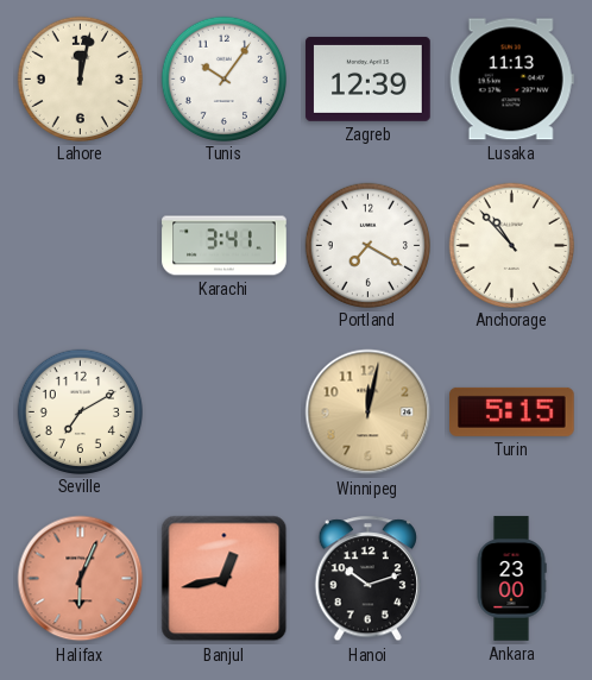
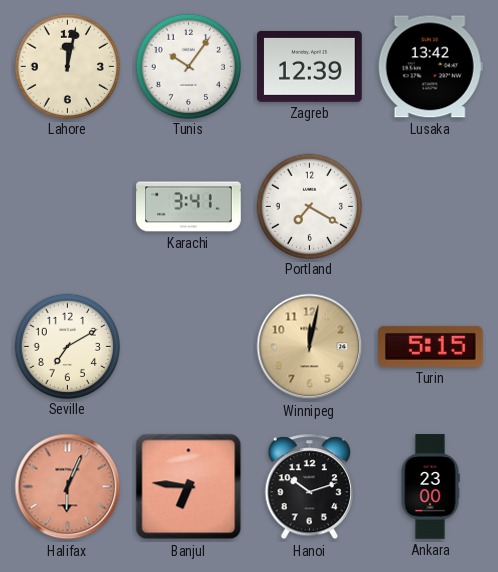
Lusaka: 11:13 -> 13:42
Anchorage: 10:53 -> none
Banjul: 12:43 -> 6:46
